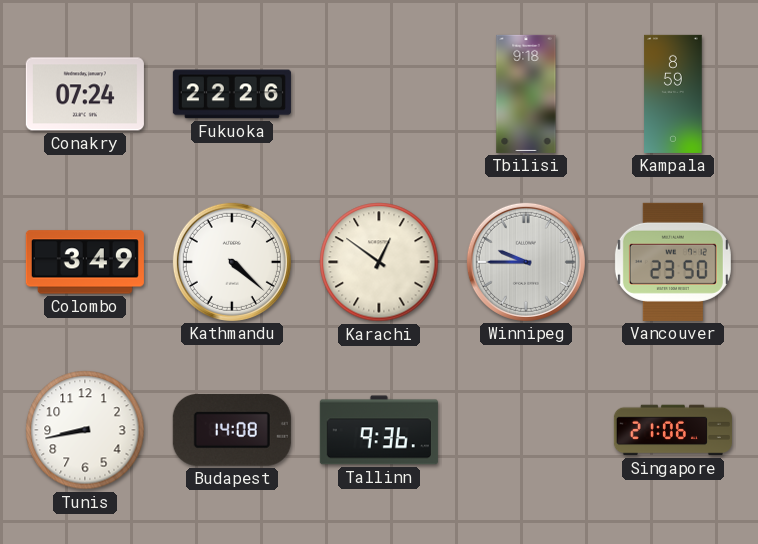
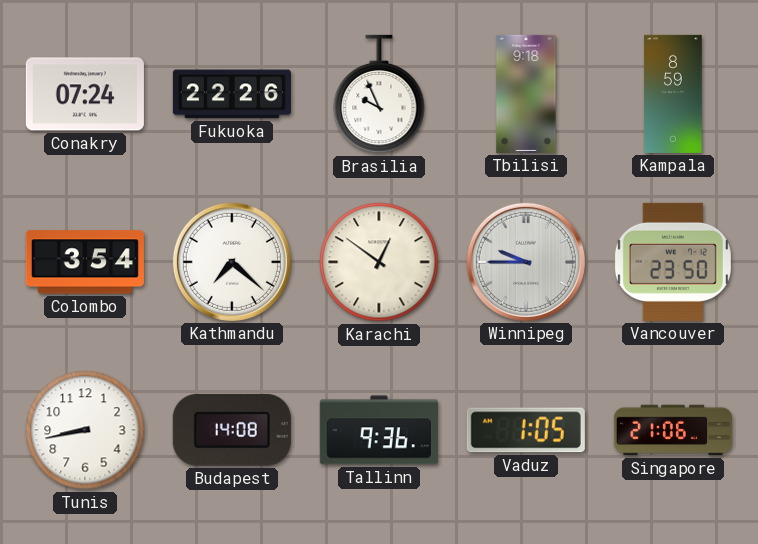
Brasilia: none -> 9:56
Colombo: 3:49 -> 3:54
Kathmandu: 4:22 -> 7:22
Vaduz: none -> 1:05
